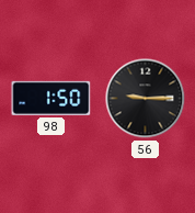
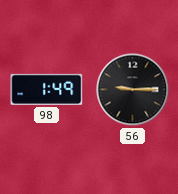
98: 1:50 -> 1:49
